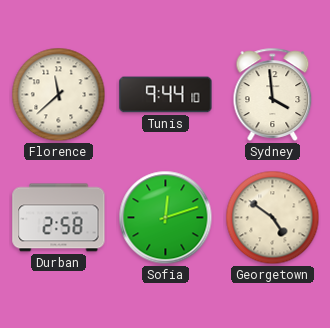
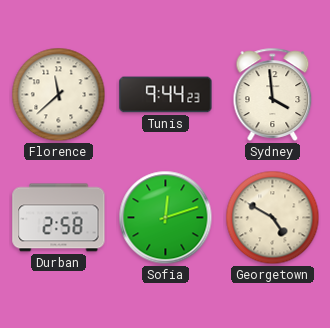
Tunis: 9:44:10 -> 9:44:23
Georgetown: 4:51 -> 4:50
